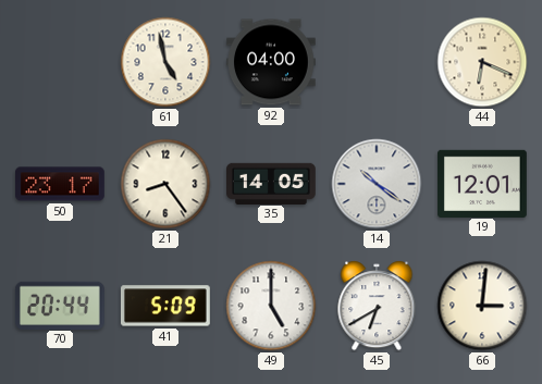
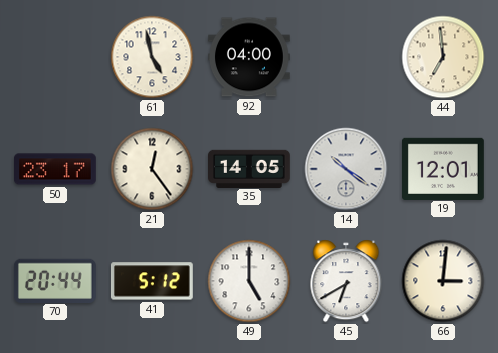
44: 6:19 -> 6:59
21: 8:24 -> 12:24
41: 5:09 -> 5:12
